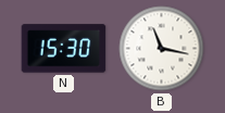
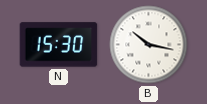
B: 11:17 -> 10:17
